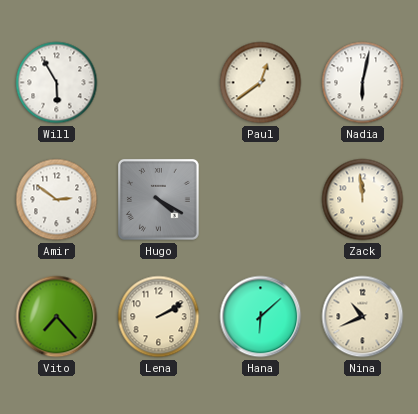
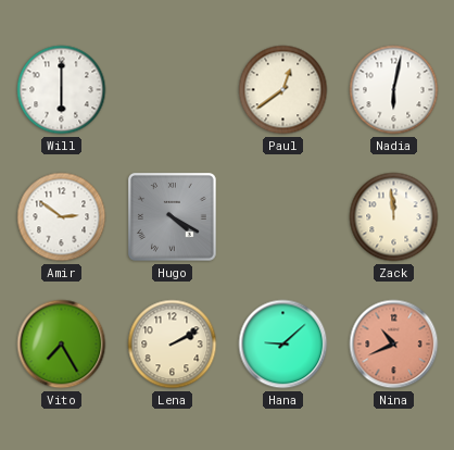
Will: 5:55 -> 6:00
Vito: 7:23 -> 7:25
Hana: 6:08 -> 9:08
Nina dial: cream -> salmon
